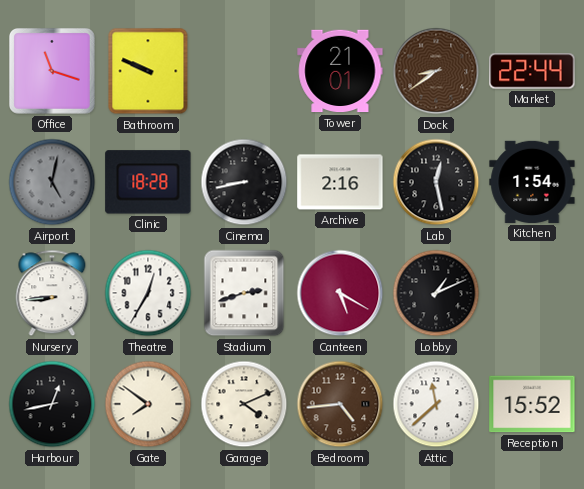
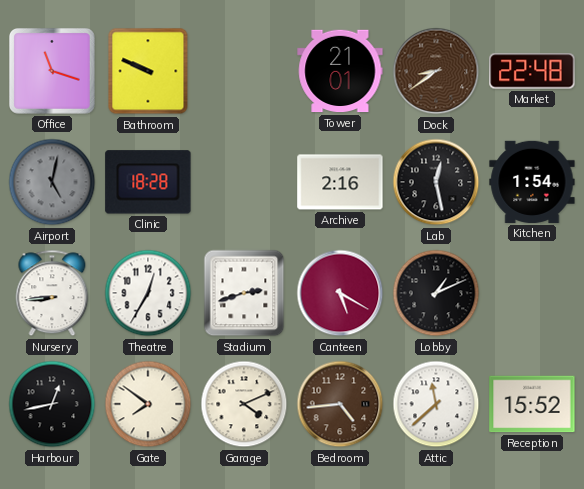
Market: 22:44 -> 22:48
Cinema: 8:43 -> none
